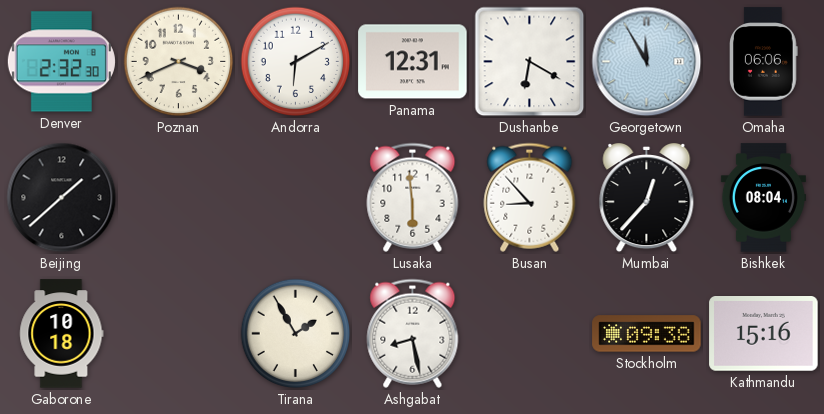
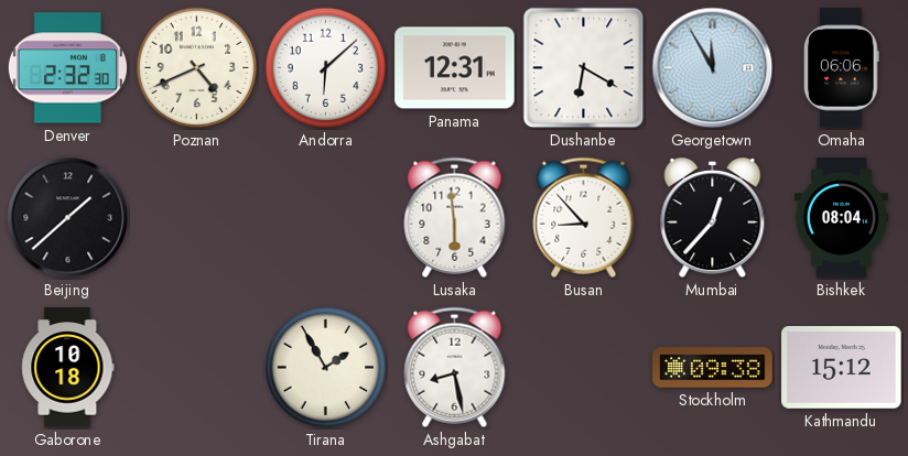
Poznan: 3:41 -> 4:41
Andorra: 6:10 -> 6:08
Kathmandu: 15:16 -> 15:12
